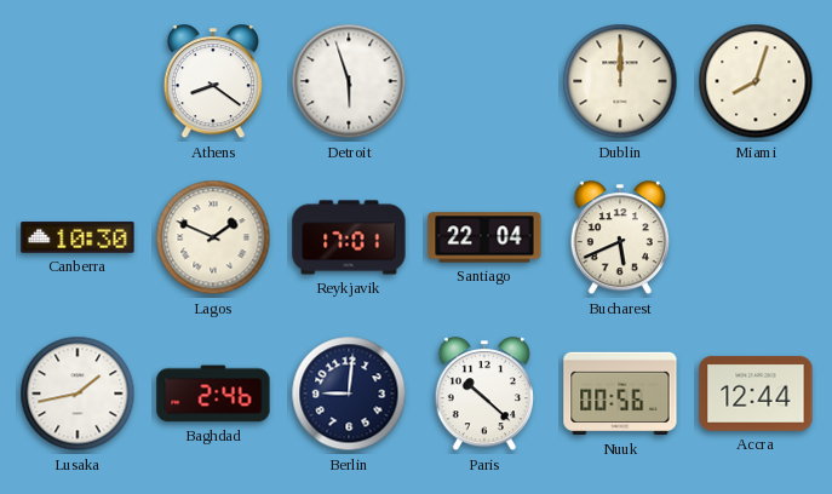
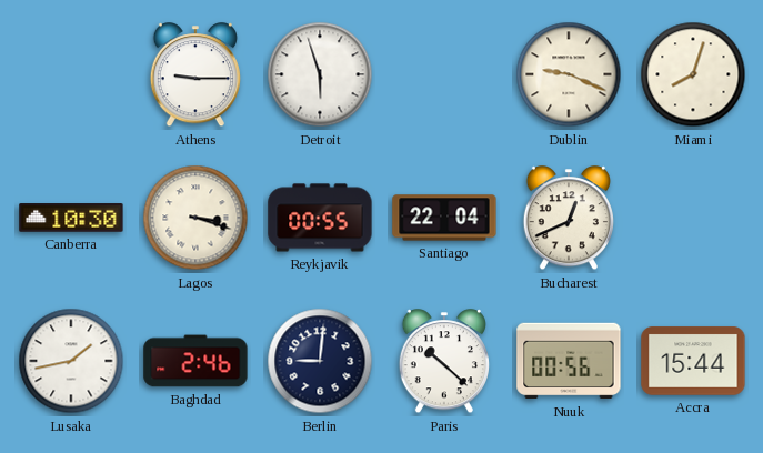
Athens: 8:21 -> 9:15
Dublin: 12:00 -> 9:19
Lagos: 1:49 -> 3:18
Reykjavik: 17:01 -> 00:55
Bucharest: 5:41 -> 12:41
Accra: 12:44 -> 15:44
